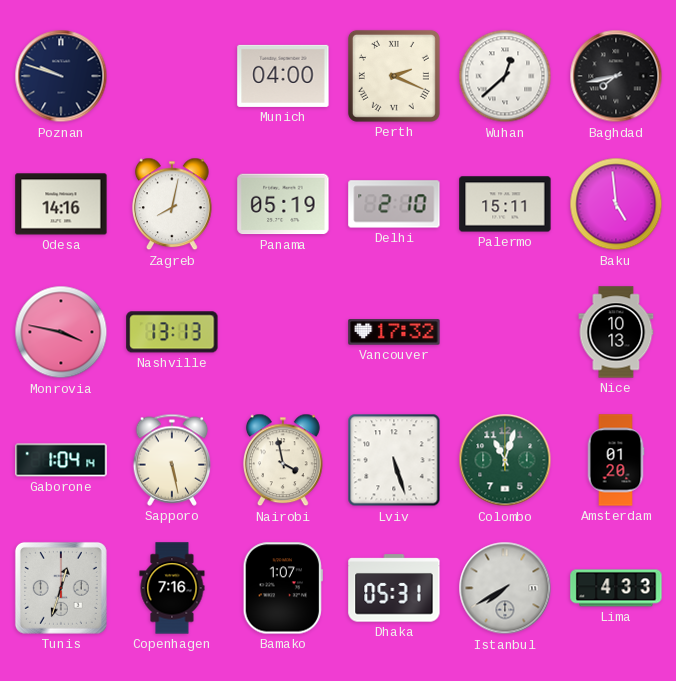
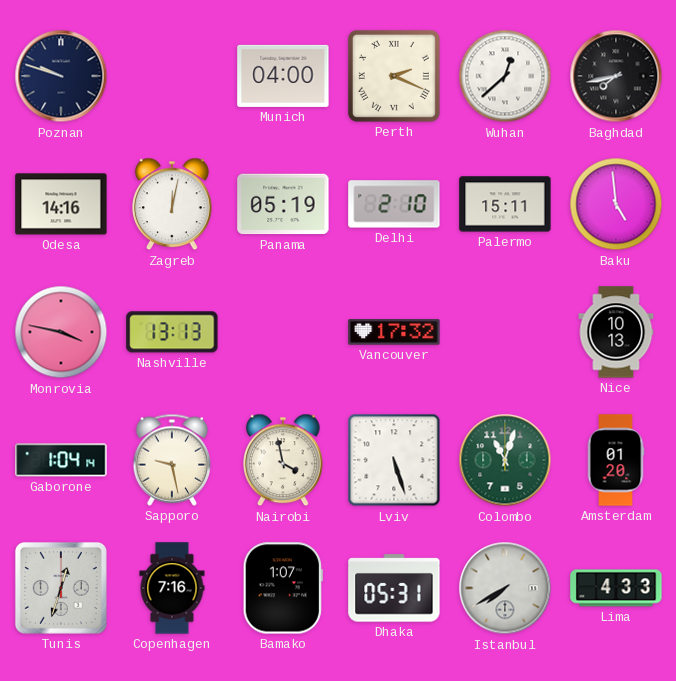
Zagreb: 8:02 -> 12:02
Sapporo: 5:28 -> 9:28
